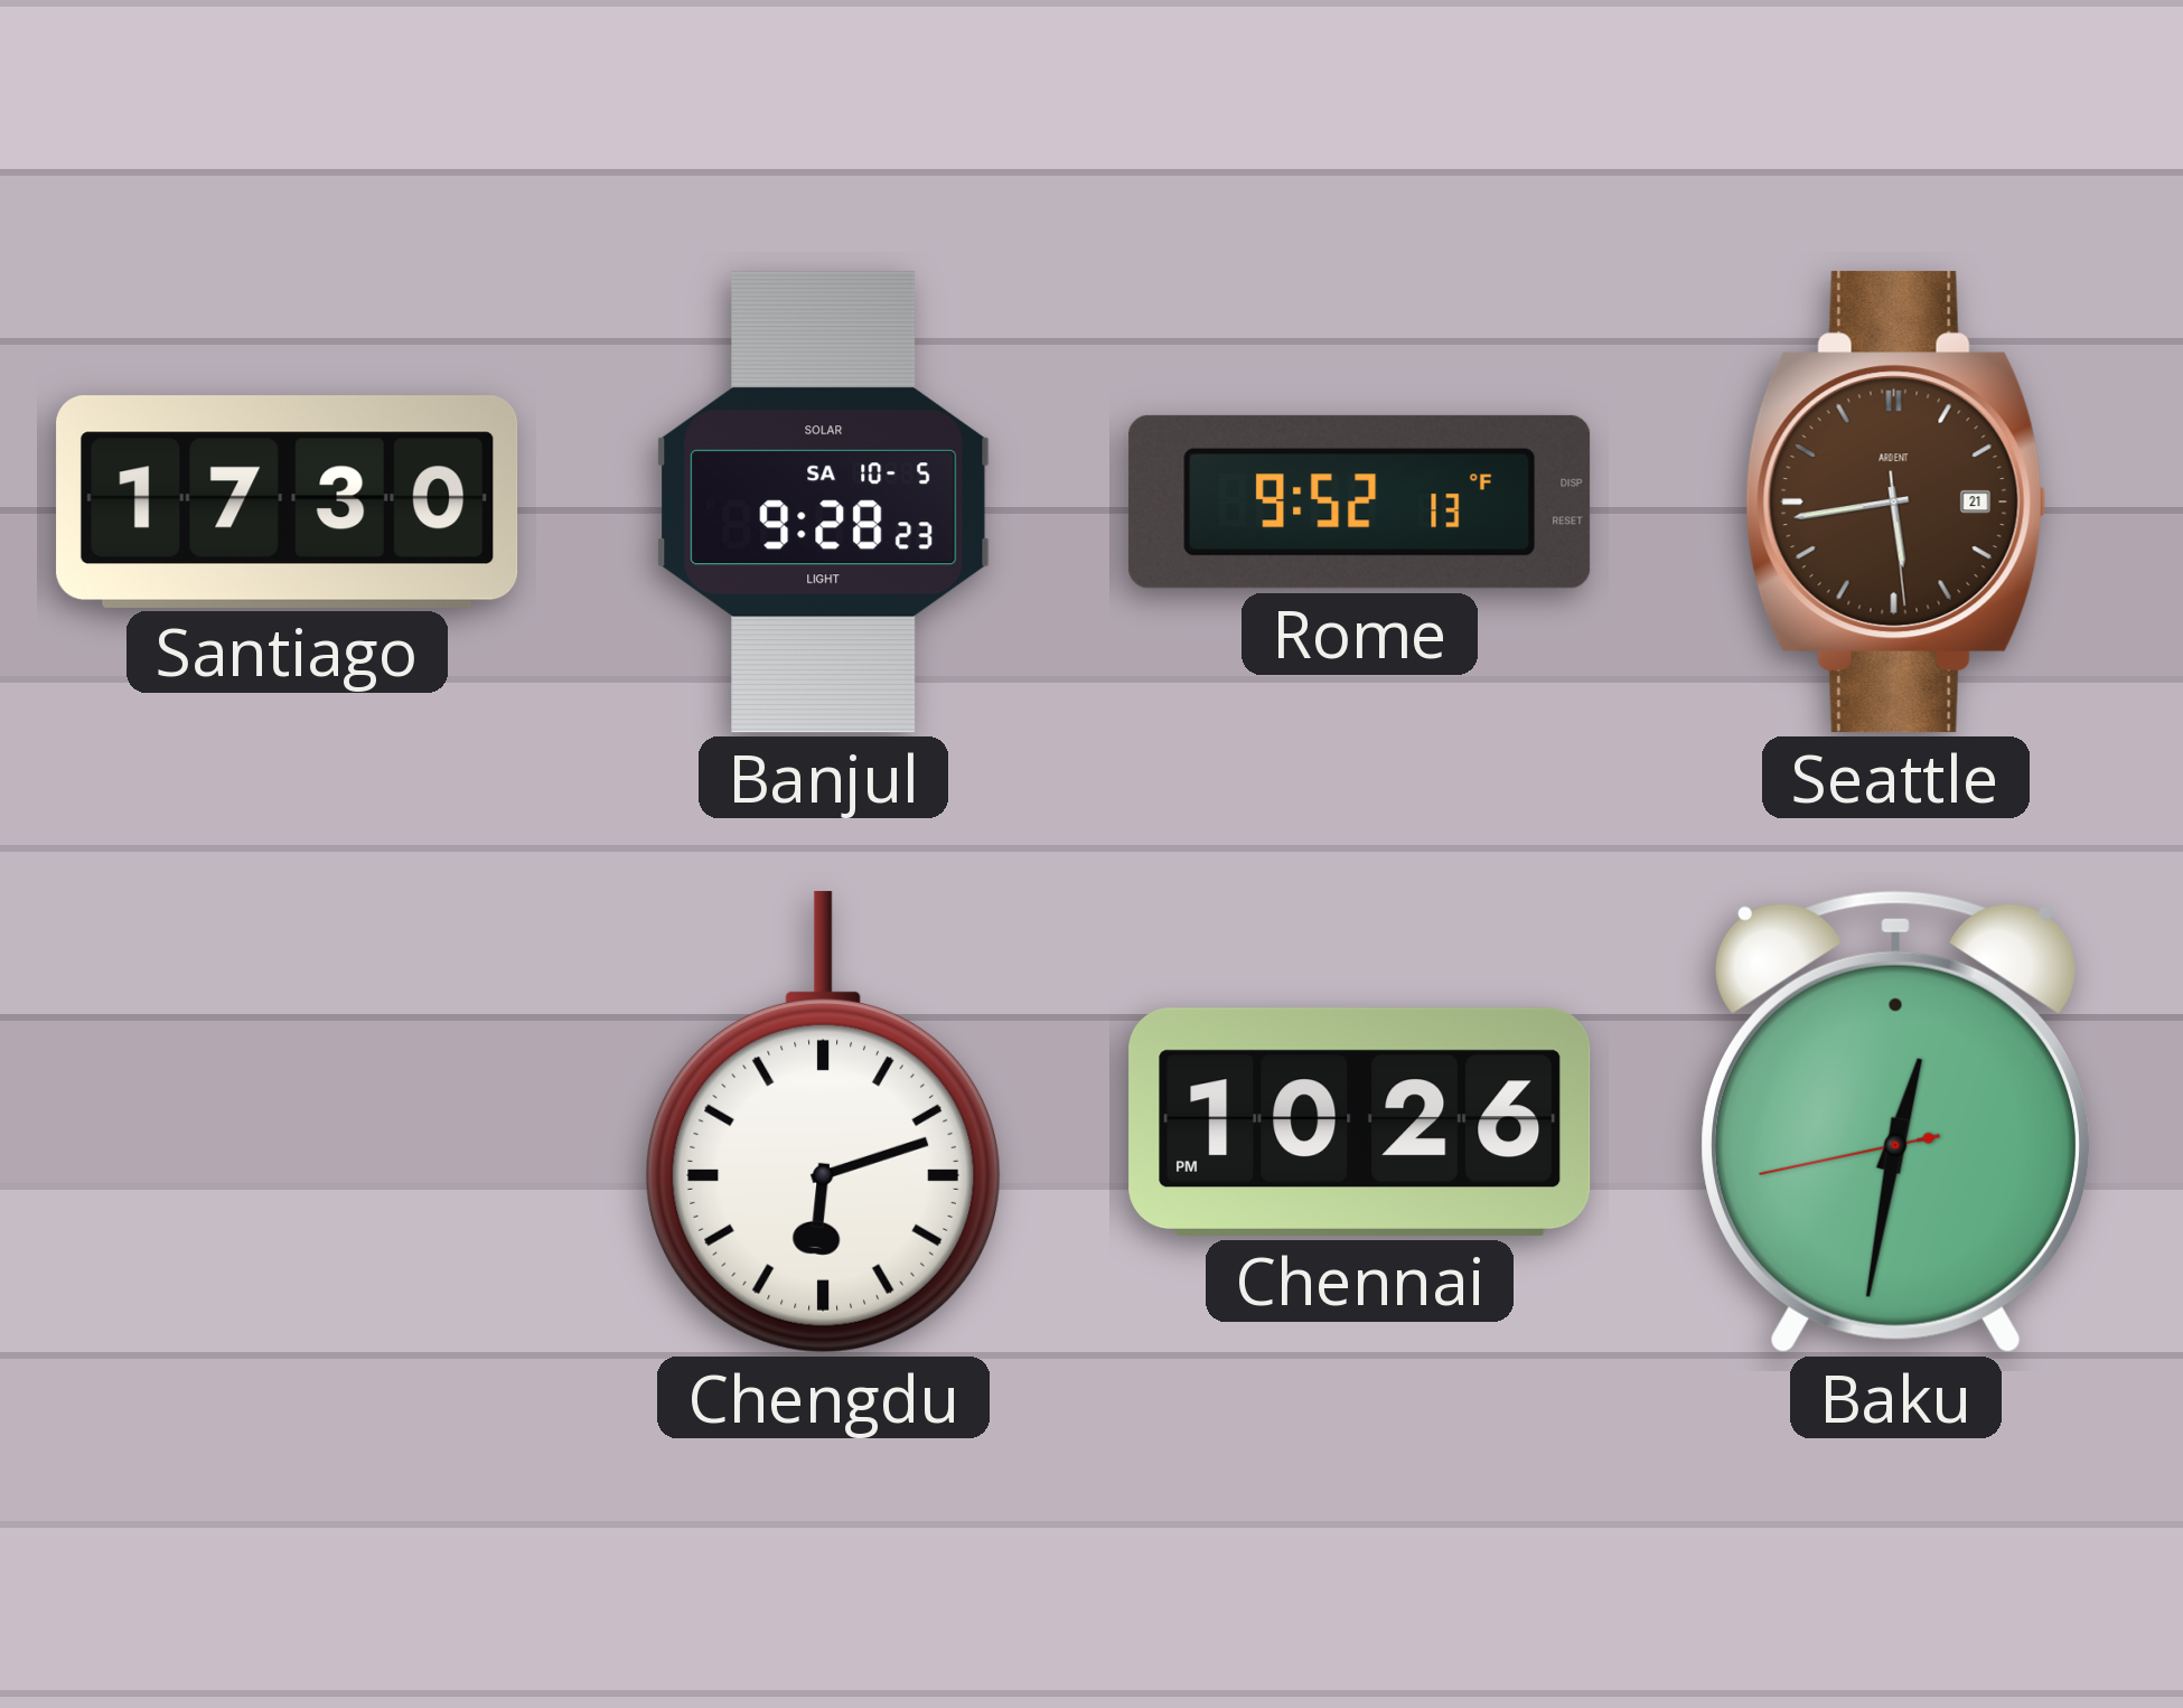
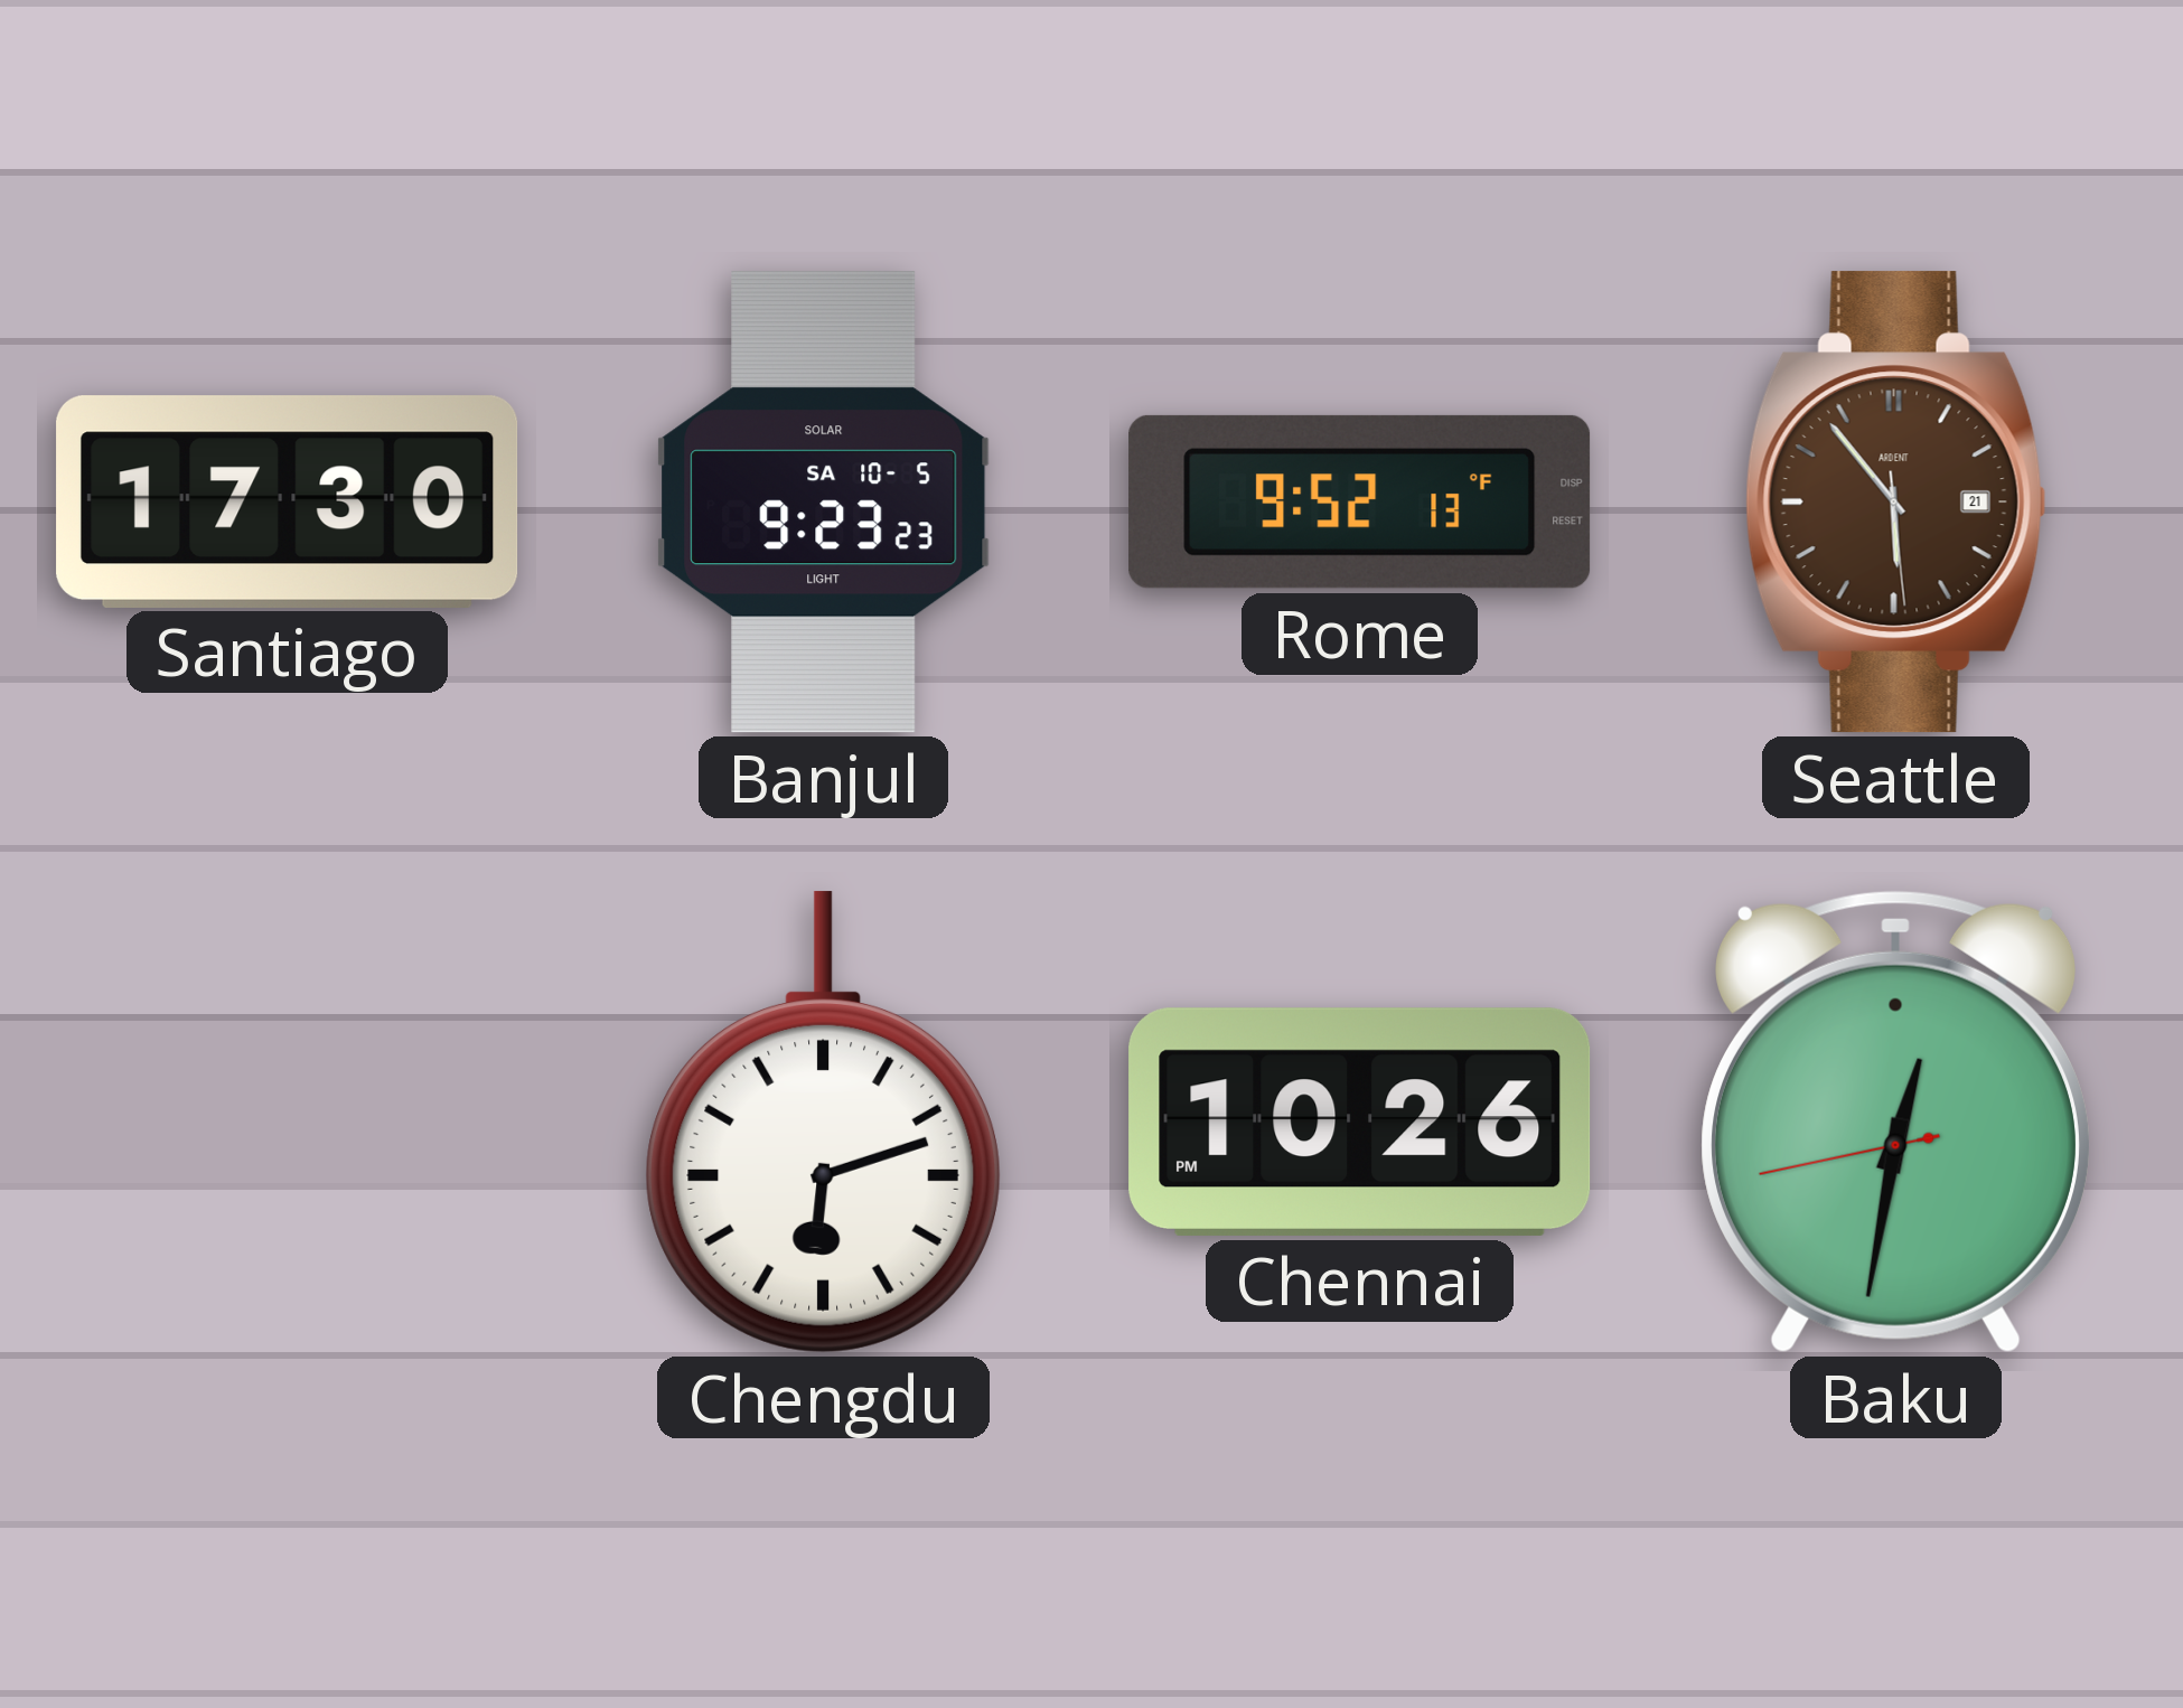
Banjul: 9:28 -> 9:23
Seattle: 5:43 -> 5:53
